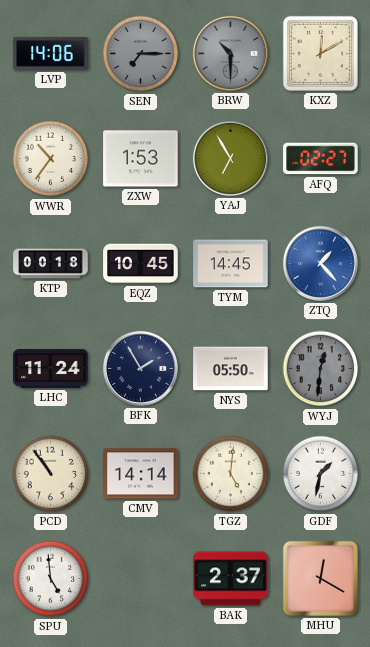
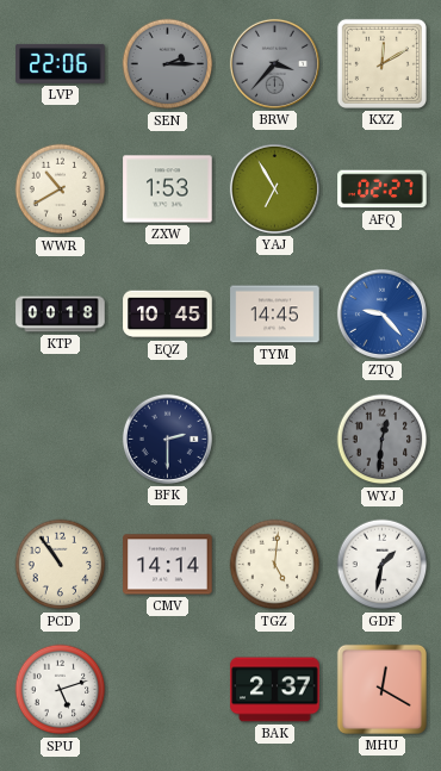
LVP: 14:06 -> 22:06
SEN: 7:15 -> 2:15
BRW: 10:30 -> 3:37
WWR: 10:36 -> 10:40
ZTQ: 1:23 -> 9:23
LHC: 11:24 -> none
BFK: 1:55 -> 2:30
NYS: 05:50 -> none
SPU: 4:59 -> 5:12
